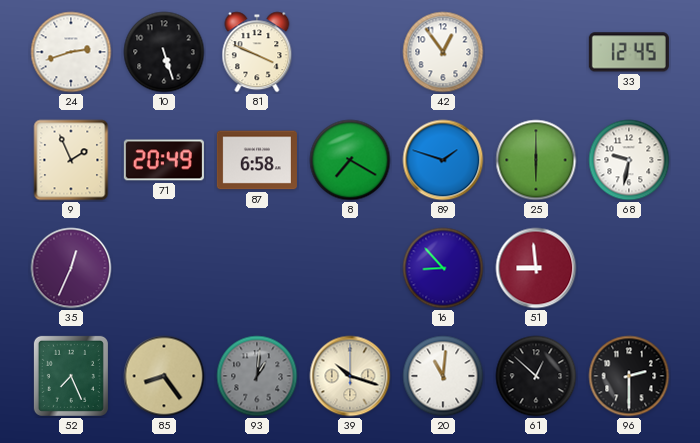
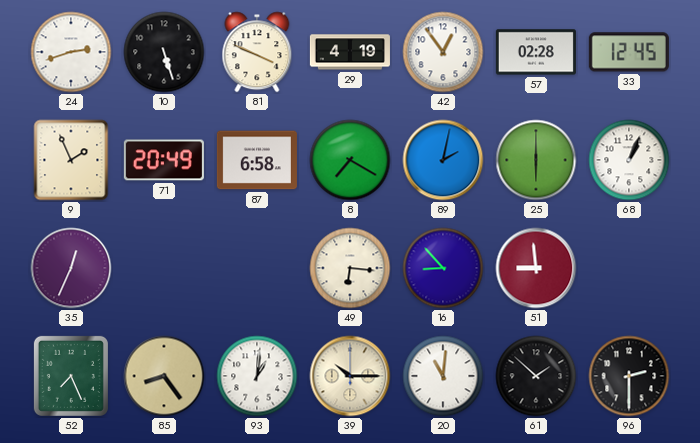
29: none -> 4:19
57: none -> 02:28
89: 1:48 -> 2:02
68: 9:32 -> 1:04
49: none -> 6:16
93 dial: grey -> white
39: 10:18 -> 10:15
61: 12:52 -> 1:52
